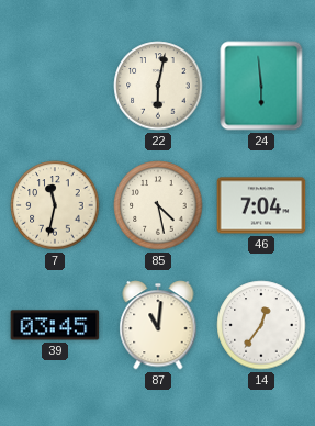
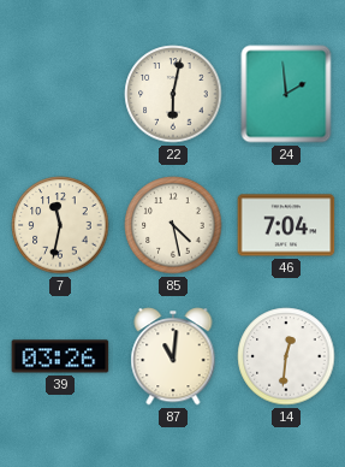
24: 5:59 -> 1:59
39: 03:45 -> 03:26
14: 12:36 -> 12:31
